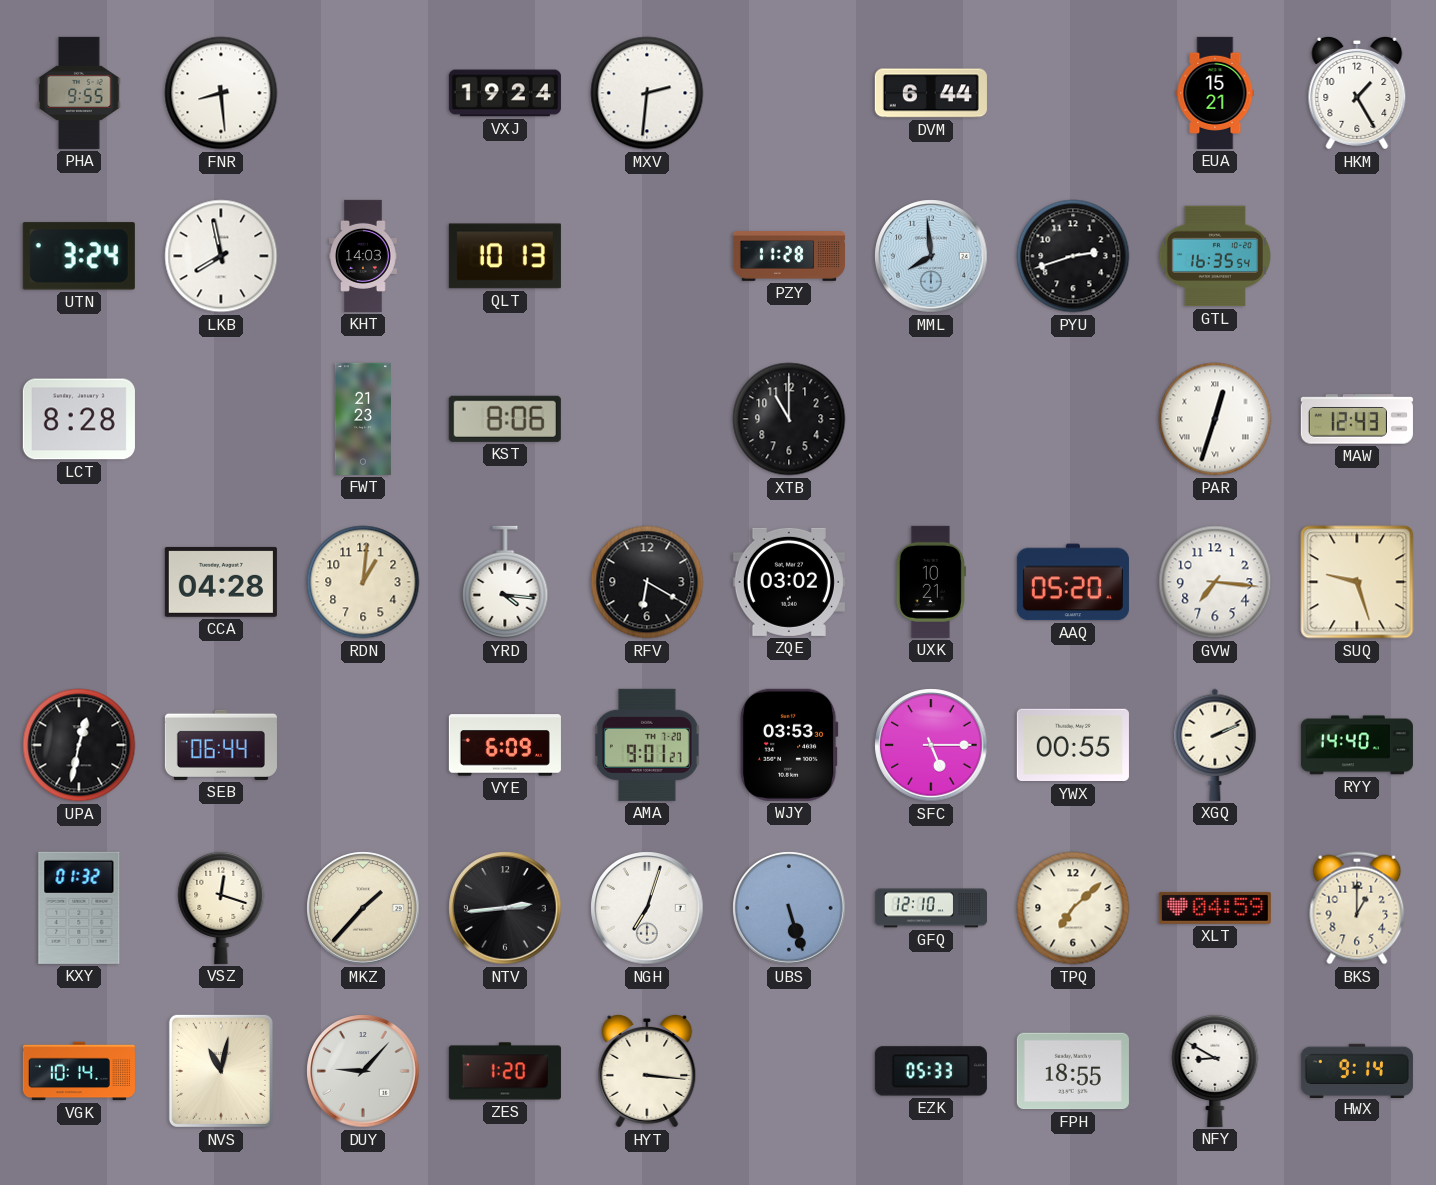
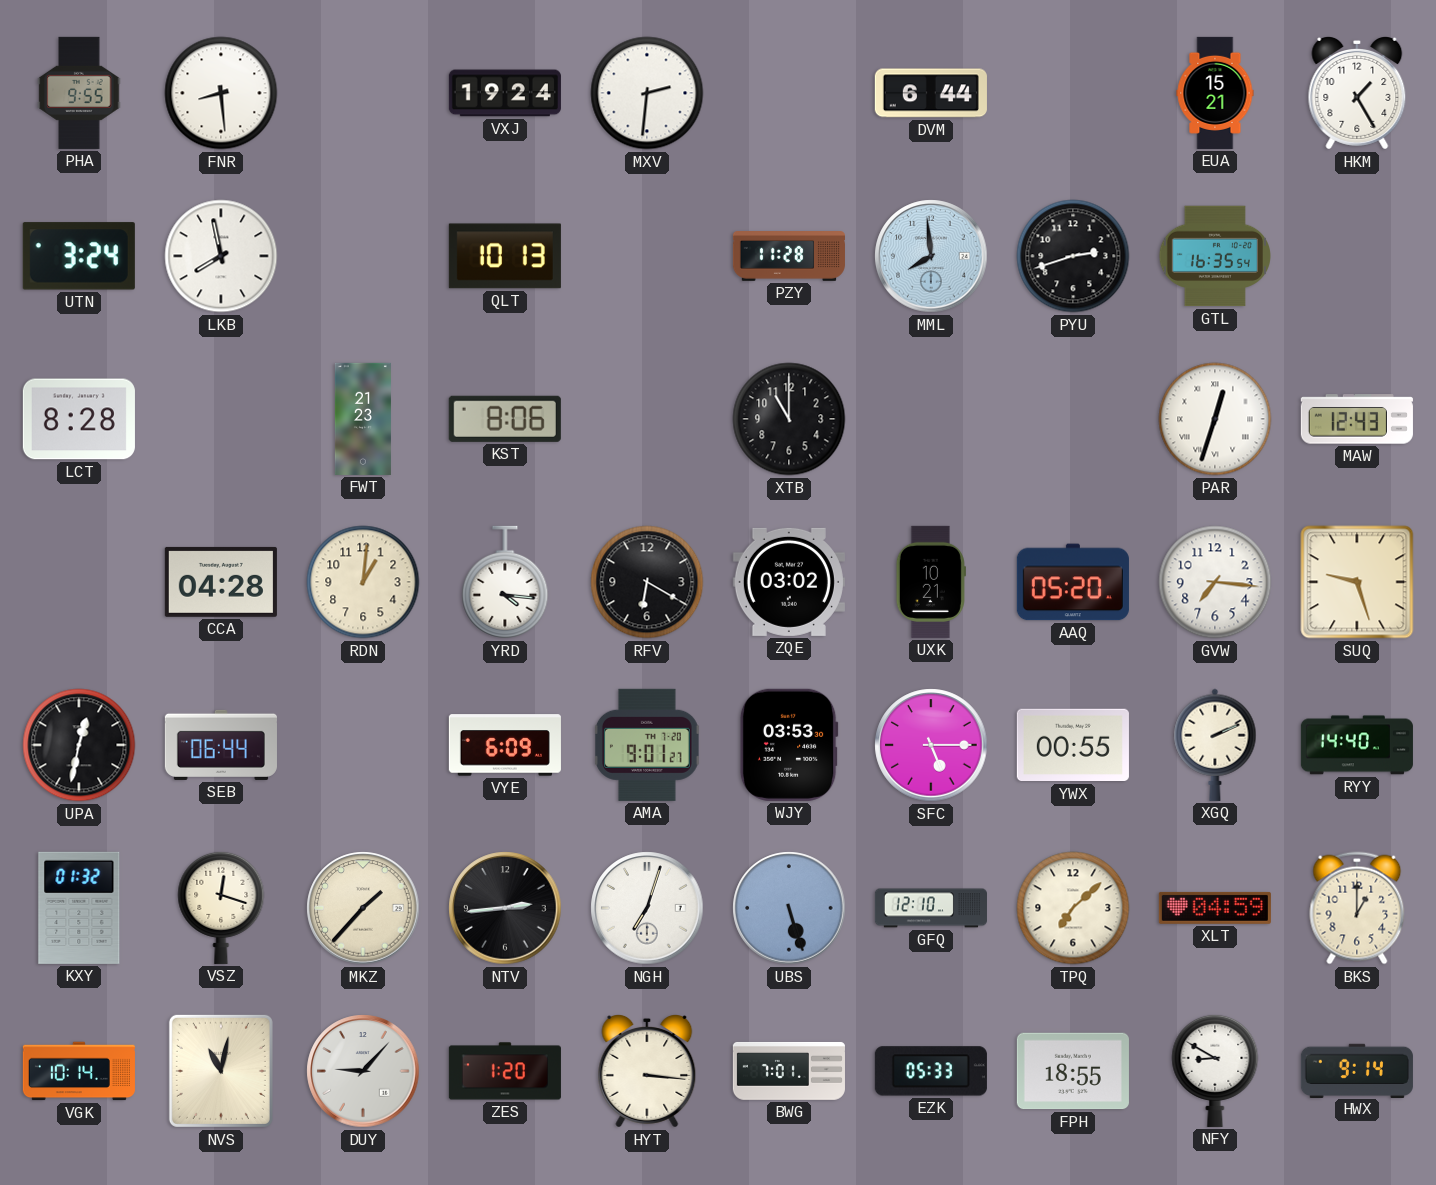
KHT: 14:03 -> none
BWG: none -> 7:01
